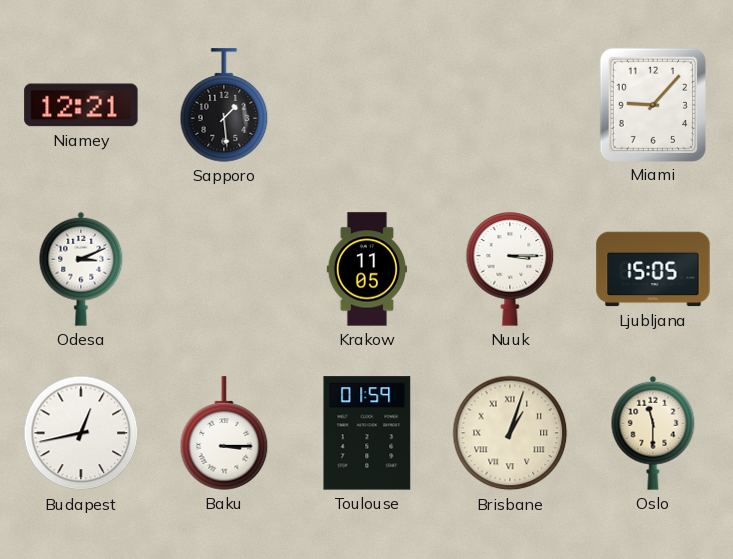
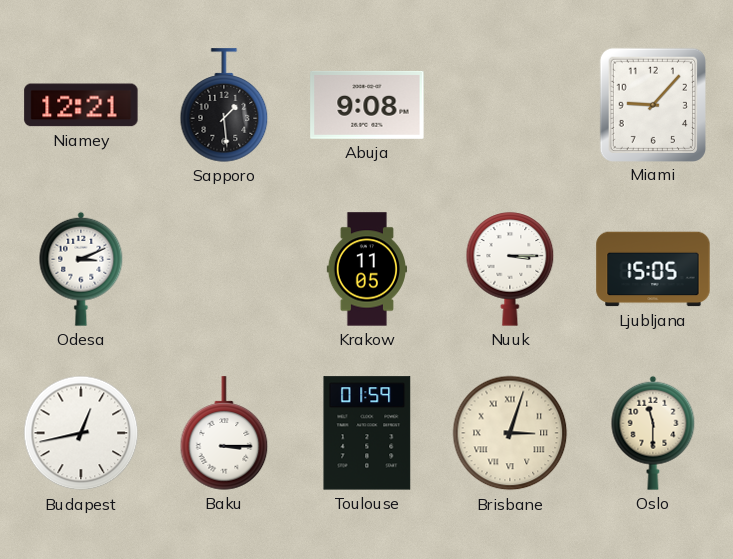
Abuja: none -> 9:08
Brisbane: 1:03 -> 3:03
